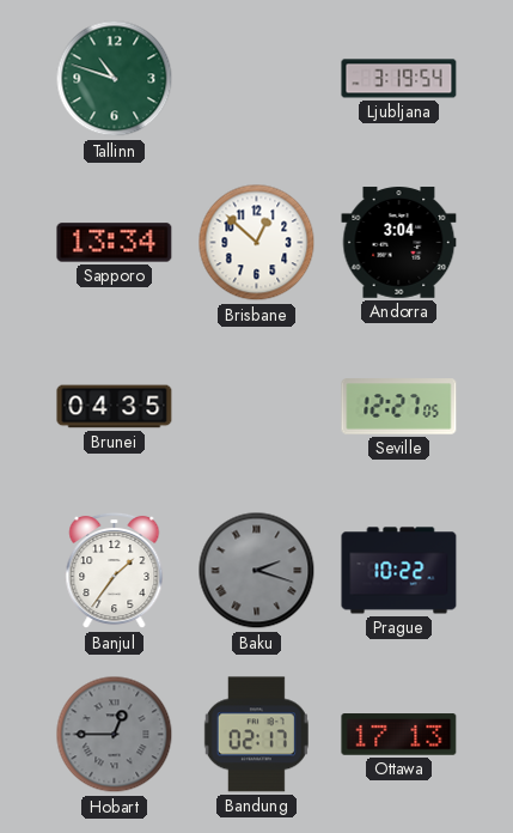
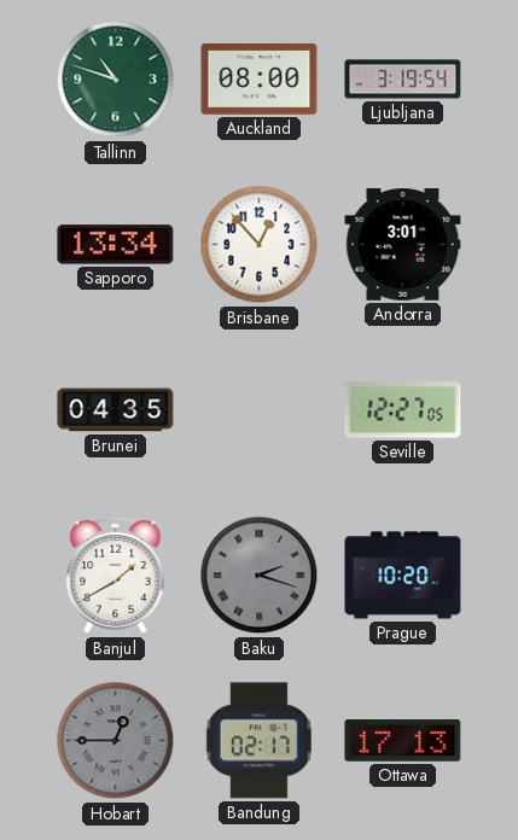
Auckland: none -> 08:00
Brisbane: 12:52 -> 12:53
Andorra: 3:04 -> 3:01
Banjul: 1:36 -> 1:40
Prague: 10:22 -> 10:20
